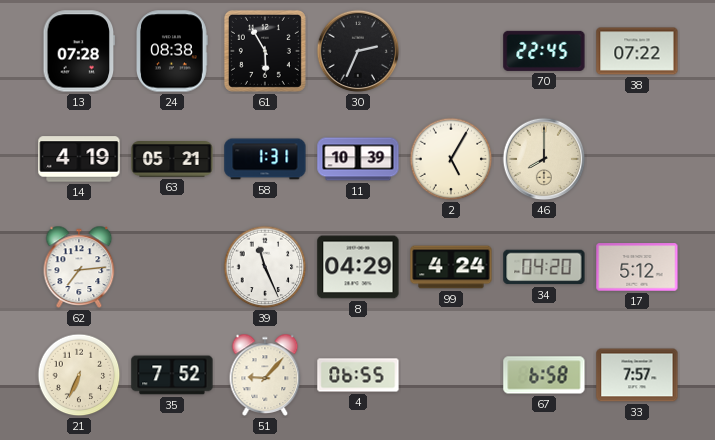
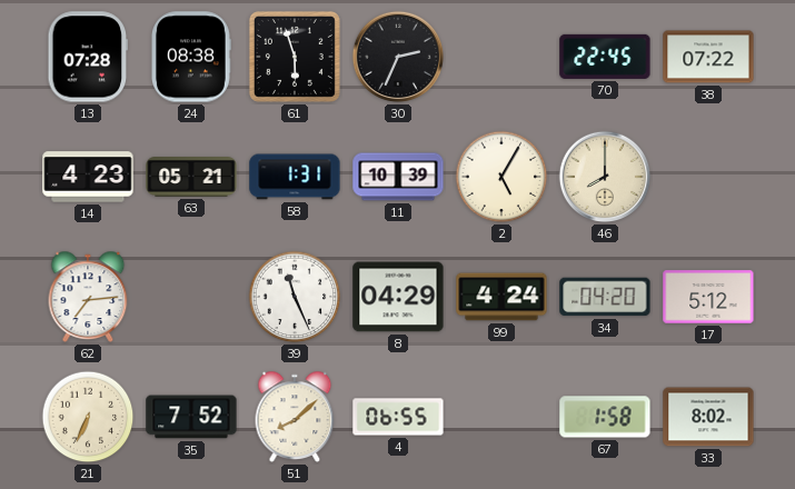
61: 5:55 -> 5:57
14: 4:19 -> 4:23
51: 9:07 -> 8:08
67: 6:58 -> 1:58
33: 7:57 -> 8:02
